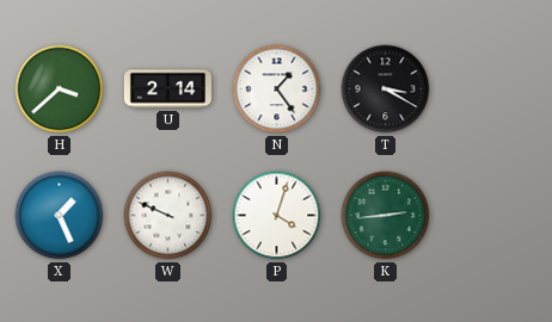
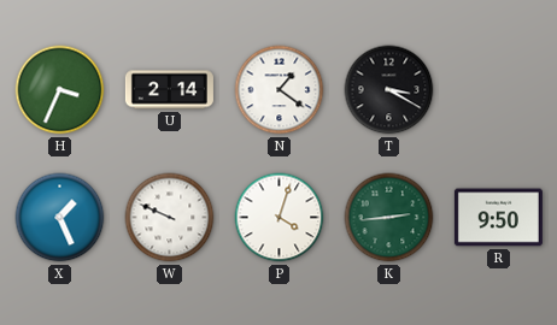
H: 3:38 -> 3:34
N: 1:24 -> 1:21
R: none -> 9:50
